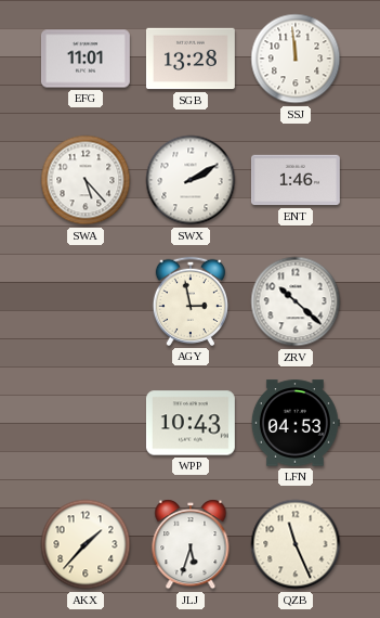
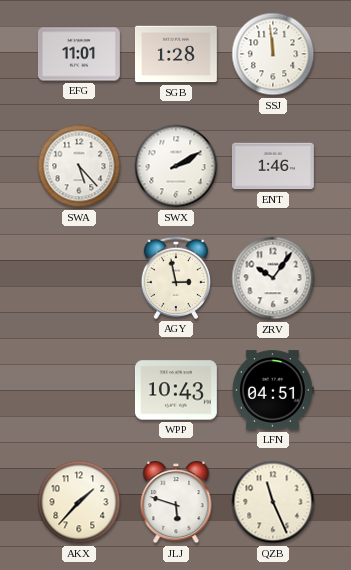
SGB: 13:28 -> 1:28
ZRV: 10:22 -> 10:06
LFN: 04:53 -> 04:51
JLJ: 5:33 -> 5:48
